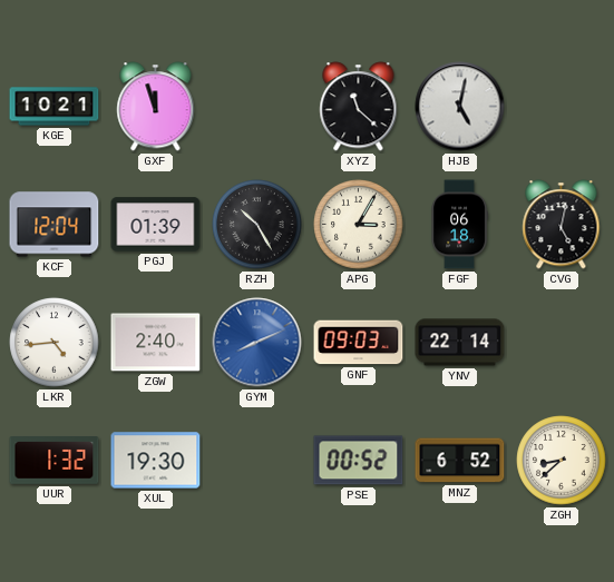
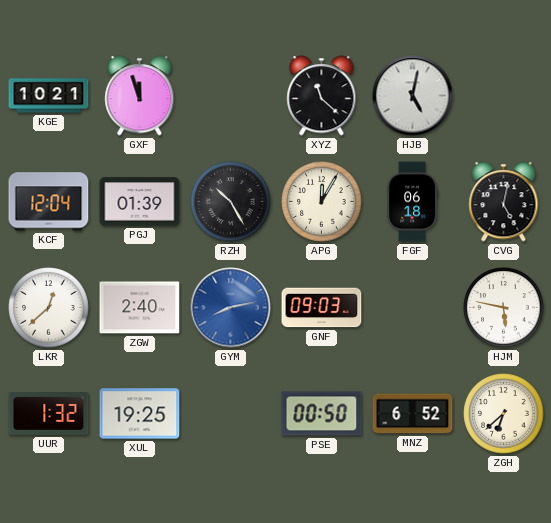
APG: 3:05 -> 12:05
LKR: 4:44 -> 12:38
GYM: 8:11 -> 8:13
YNV: 22:14 -> none
HJM: none -> 5:47
XUL: 19:30 -> 19:25
PSE: 00:52 -> 00:50
ZGH: 8:38 -> 6:38
